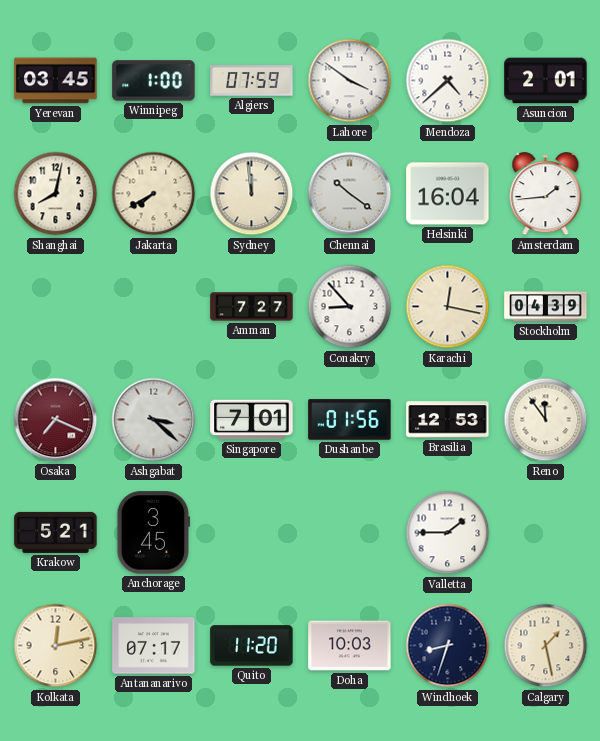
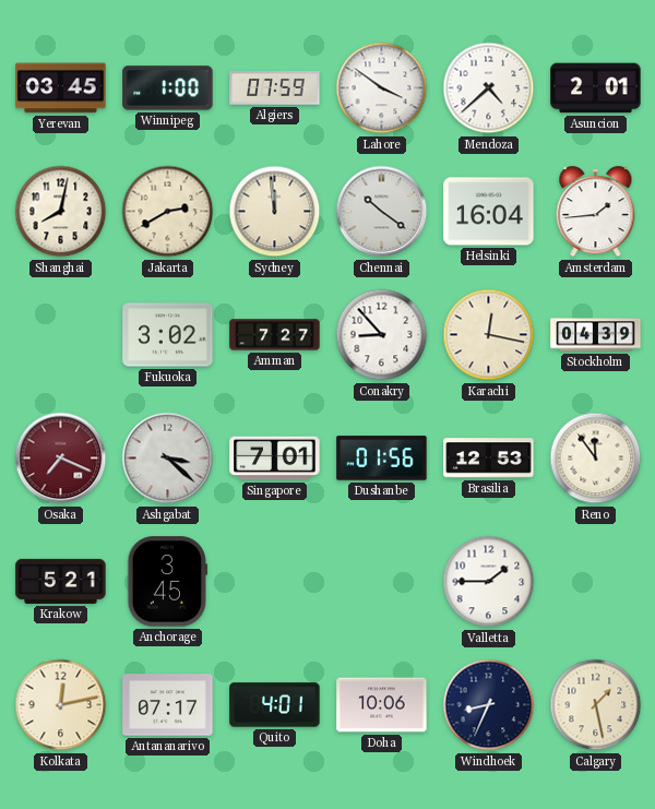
Jakarta: 7:40 -> 2:40
Fukuoka: none -> 3:02
Quito: 11:20 -> 4:01
Doha: 10:03 -> 10:06
Windhoek: 8:33 -> 8:34
